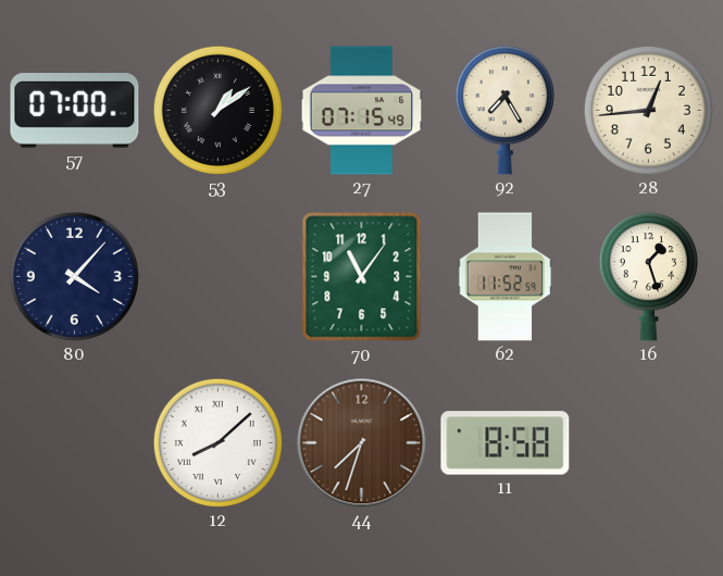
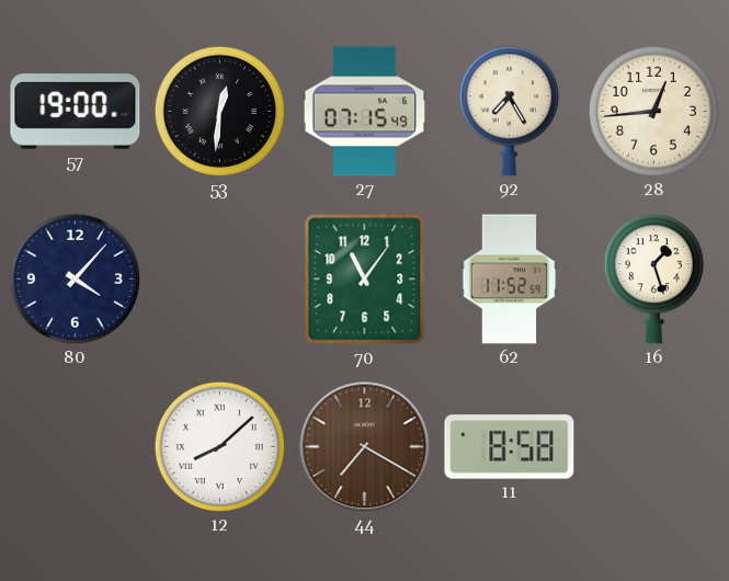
57: 07:00 -> 19:00
53: 1:09 -> 12:31
44: 7:33 -> 7:20
